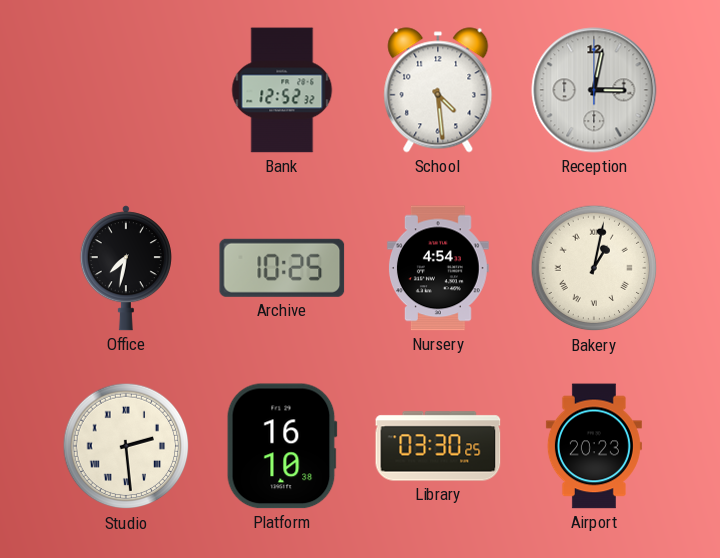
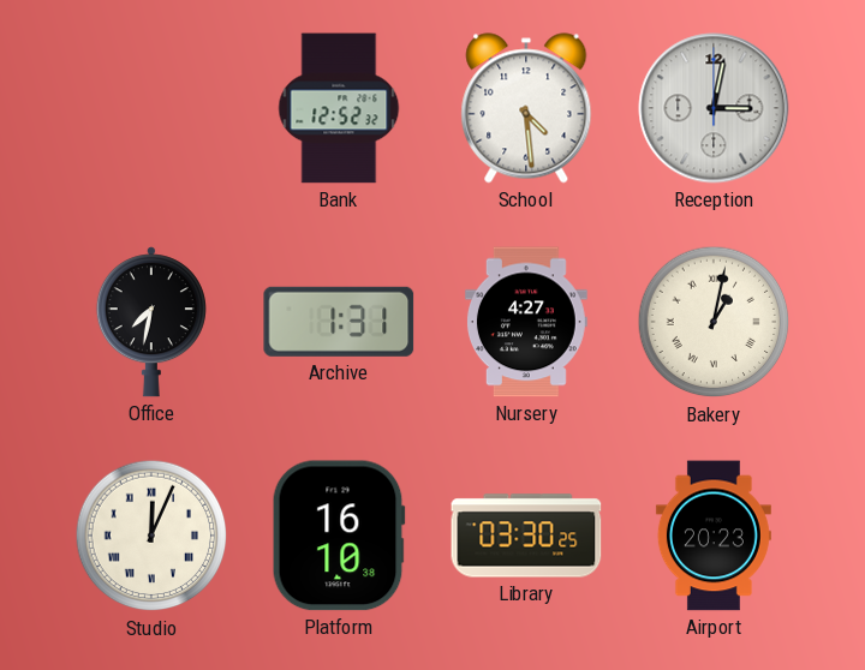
Archive: 10:25 -> 1:31
Nursery: 4:54 -> 4:27
Studio: 2:29 -> 12:04
